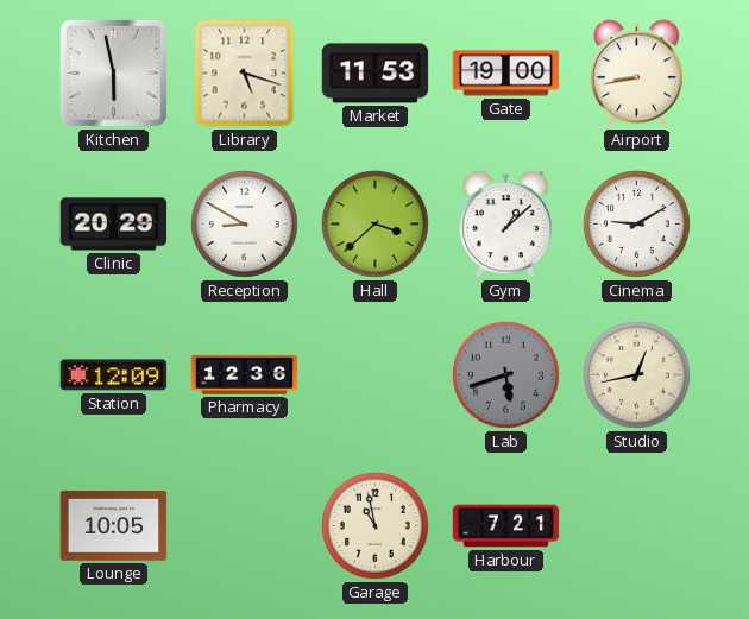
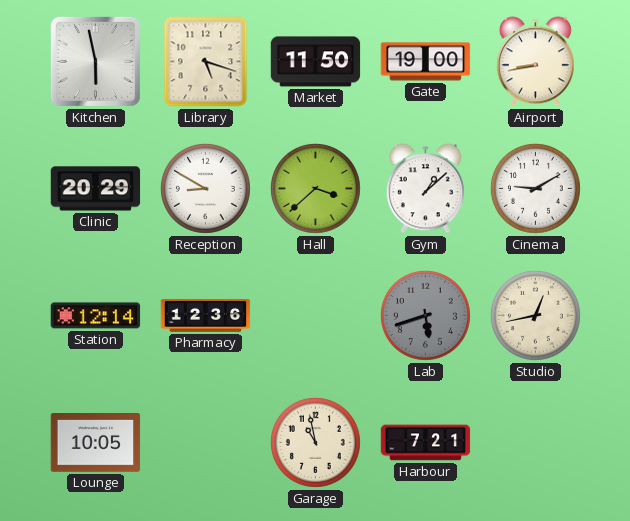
Market: 11:53 -> 11:50
Station: 12:09 -> 12:14
